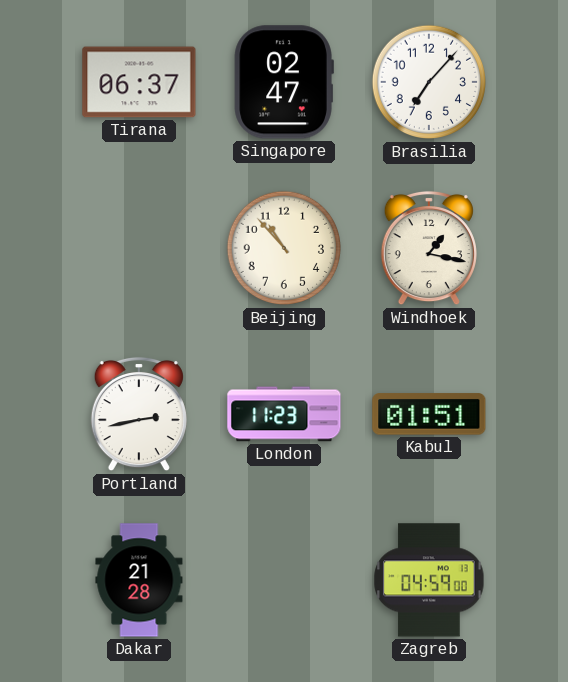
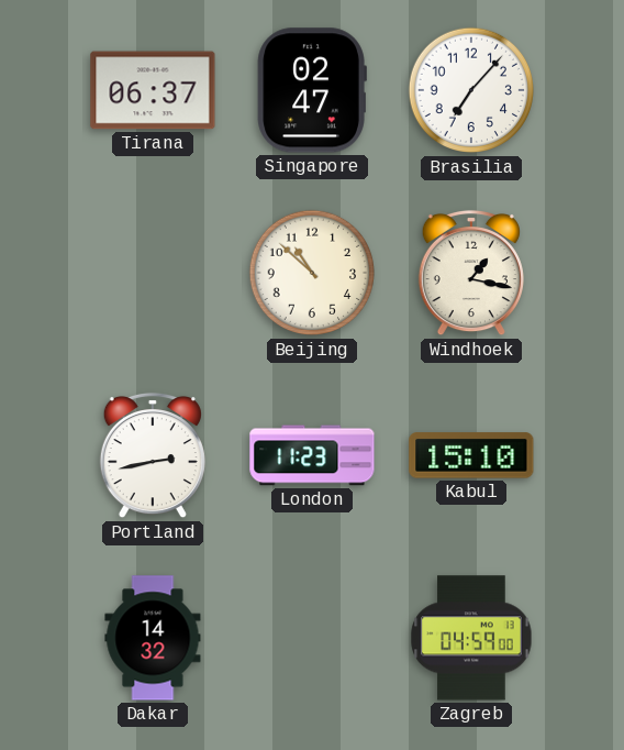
Beijing: 10:53 -> 10:52
Kabul: 01:51 -> 15:10
Dakar: 21:28 -> 14:32
